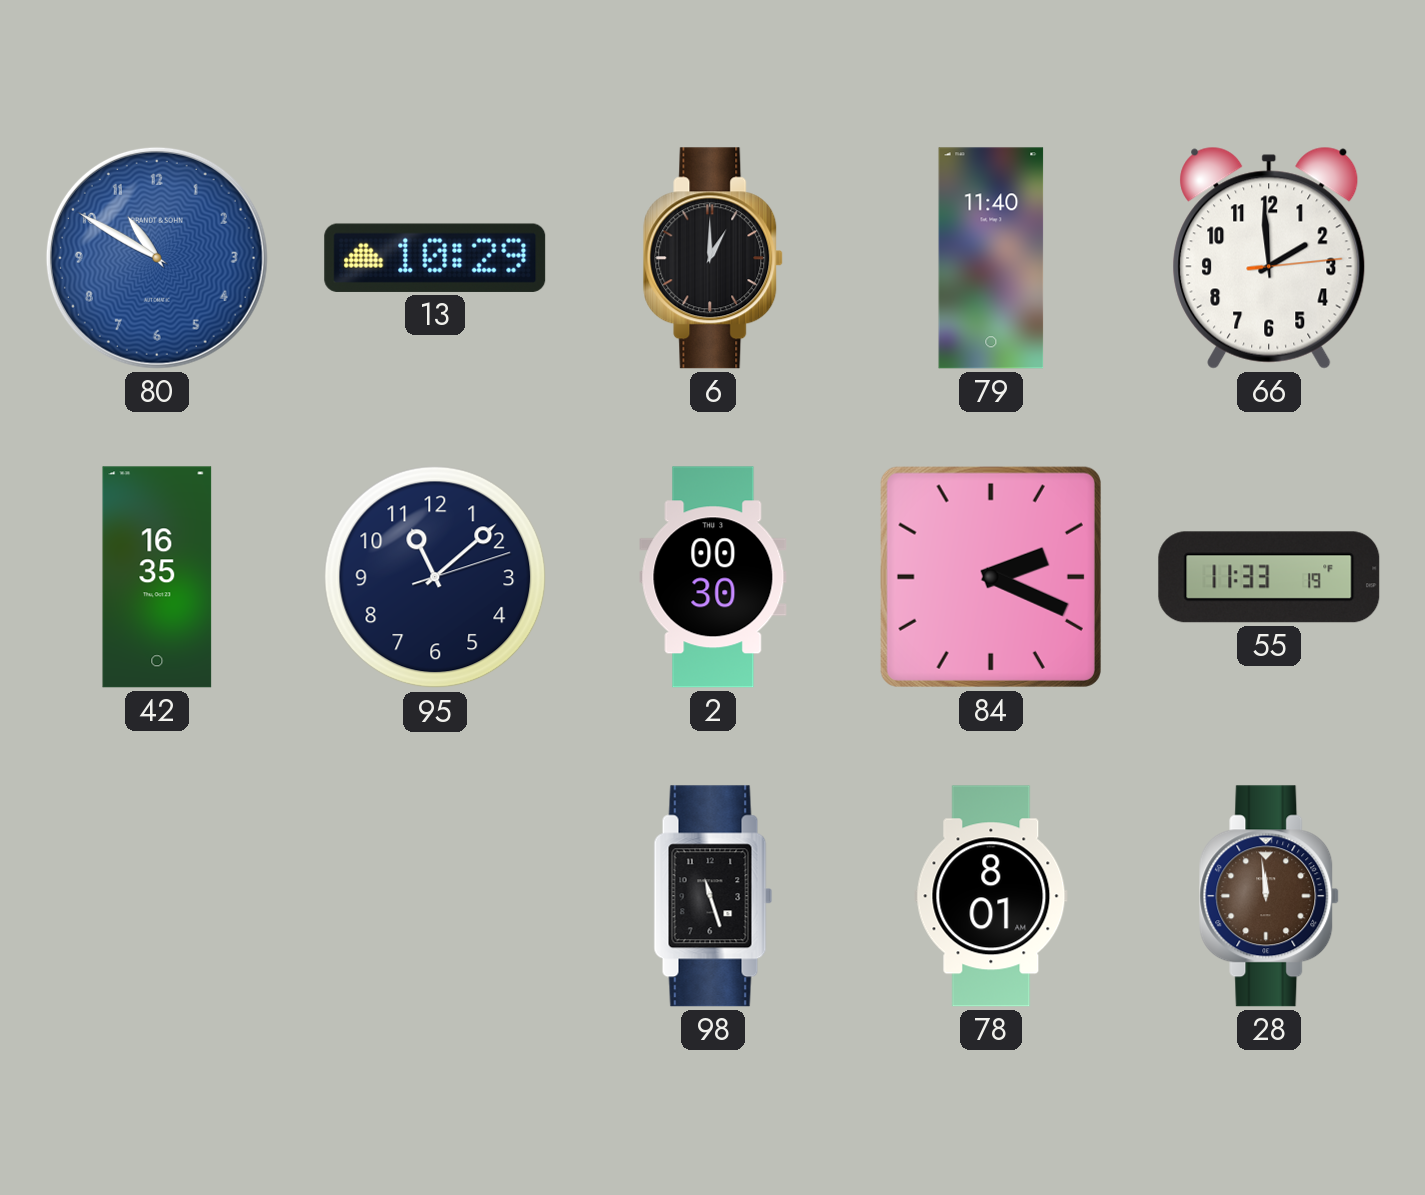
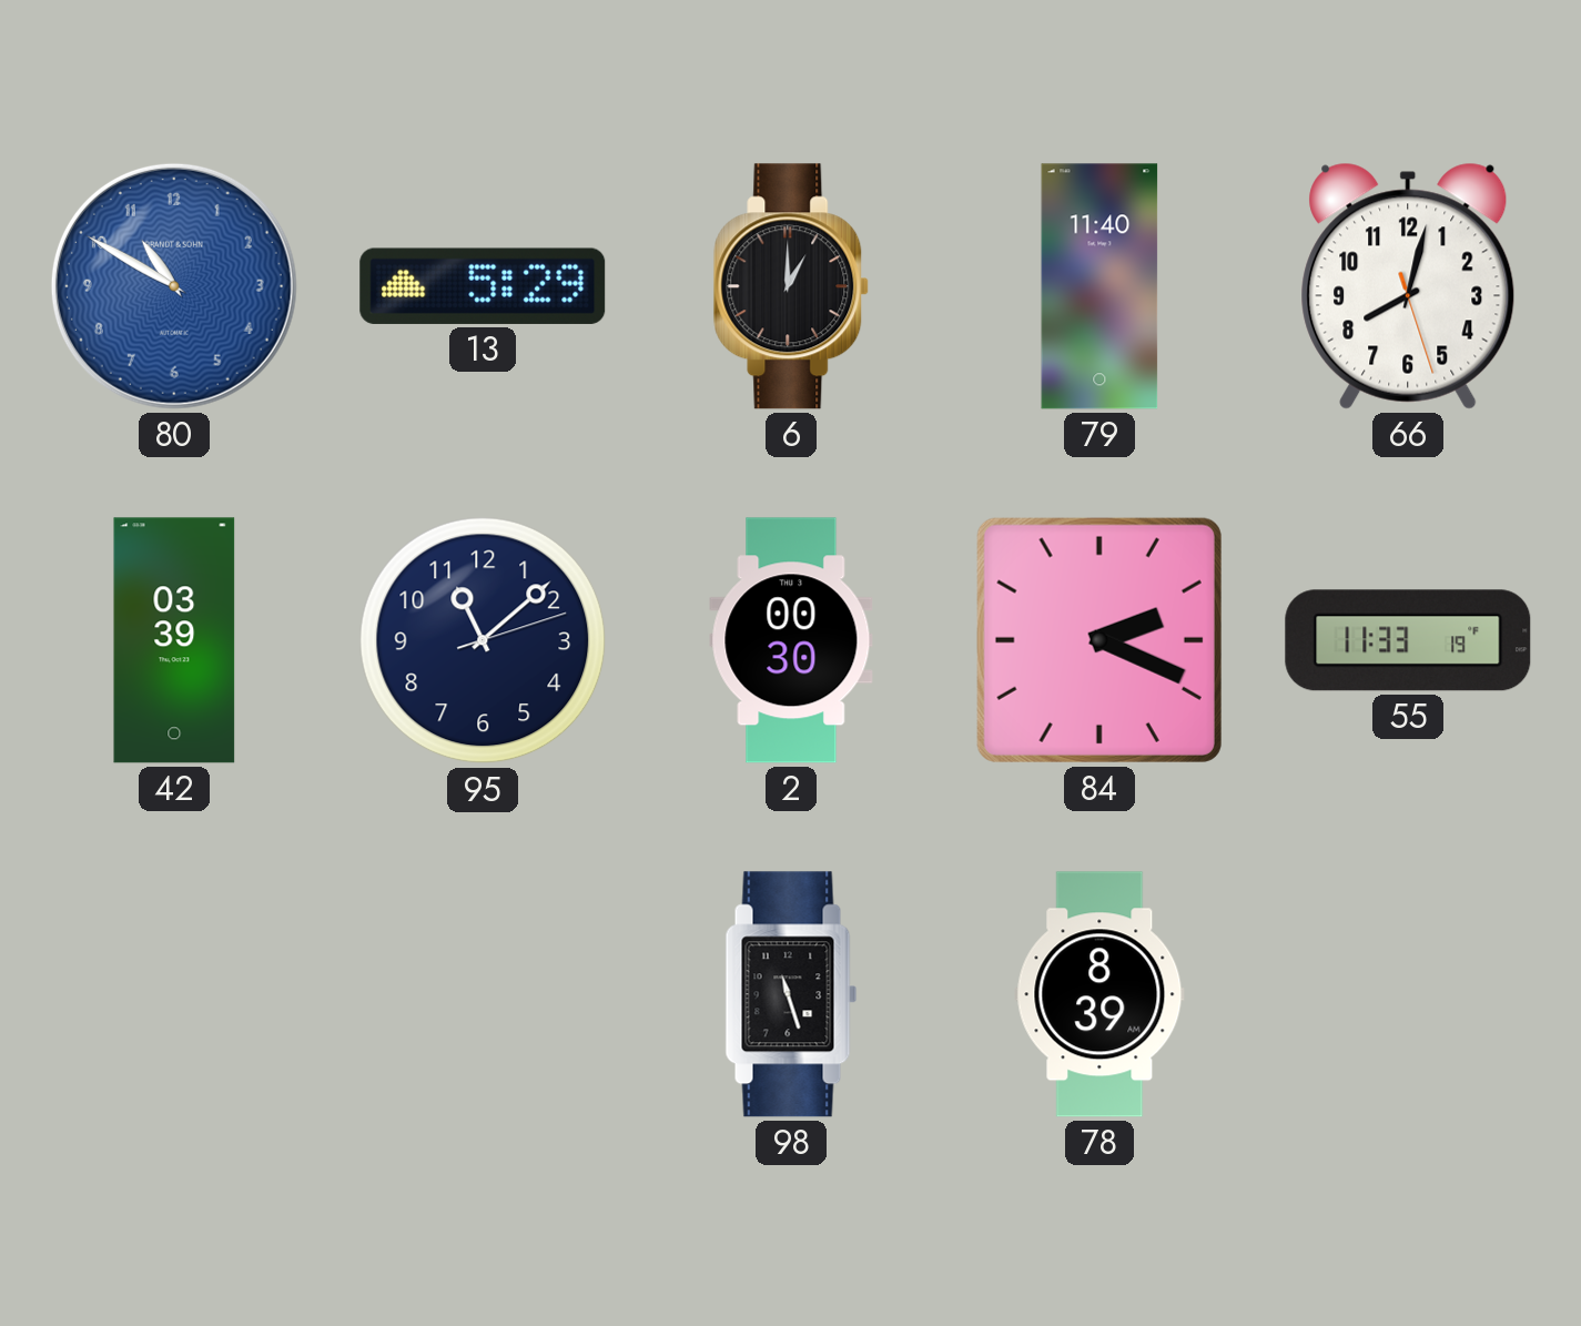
13: 10:29 -> 5:29
66: 1:59 -> 8:02
42: 16:35 -> 03:39
78: 8:01 -> 8:39
28: 11:59 -> none
